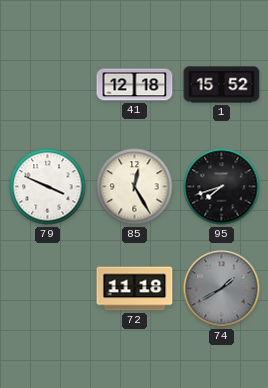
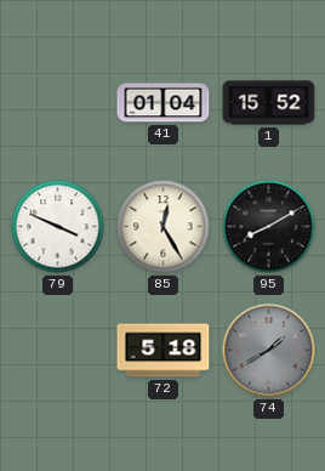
41: 12:18 -> 01:04
95: 7:42 -> 8:10
72: 11:18 -> 5:18
